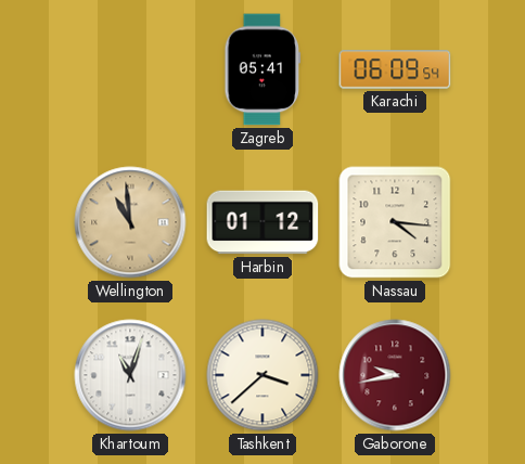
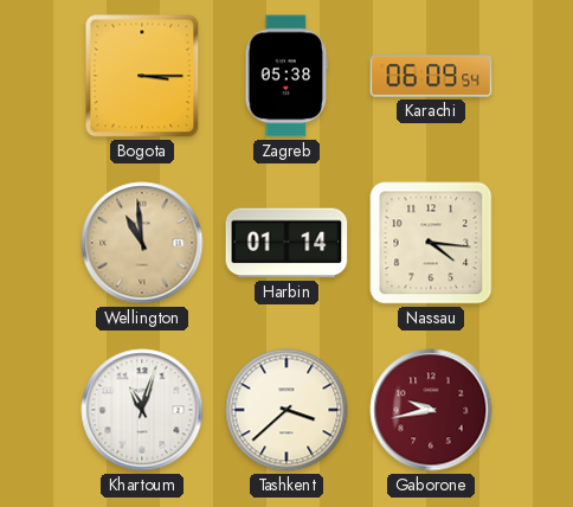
Bogota: none -> 3:15
Zagreb: 05:41 -> 05:38
Harbin: 01:12 -> 01:14
